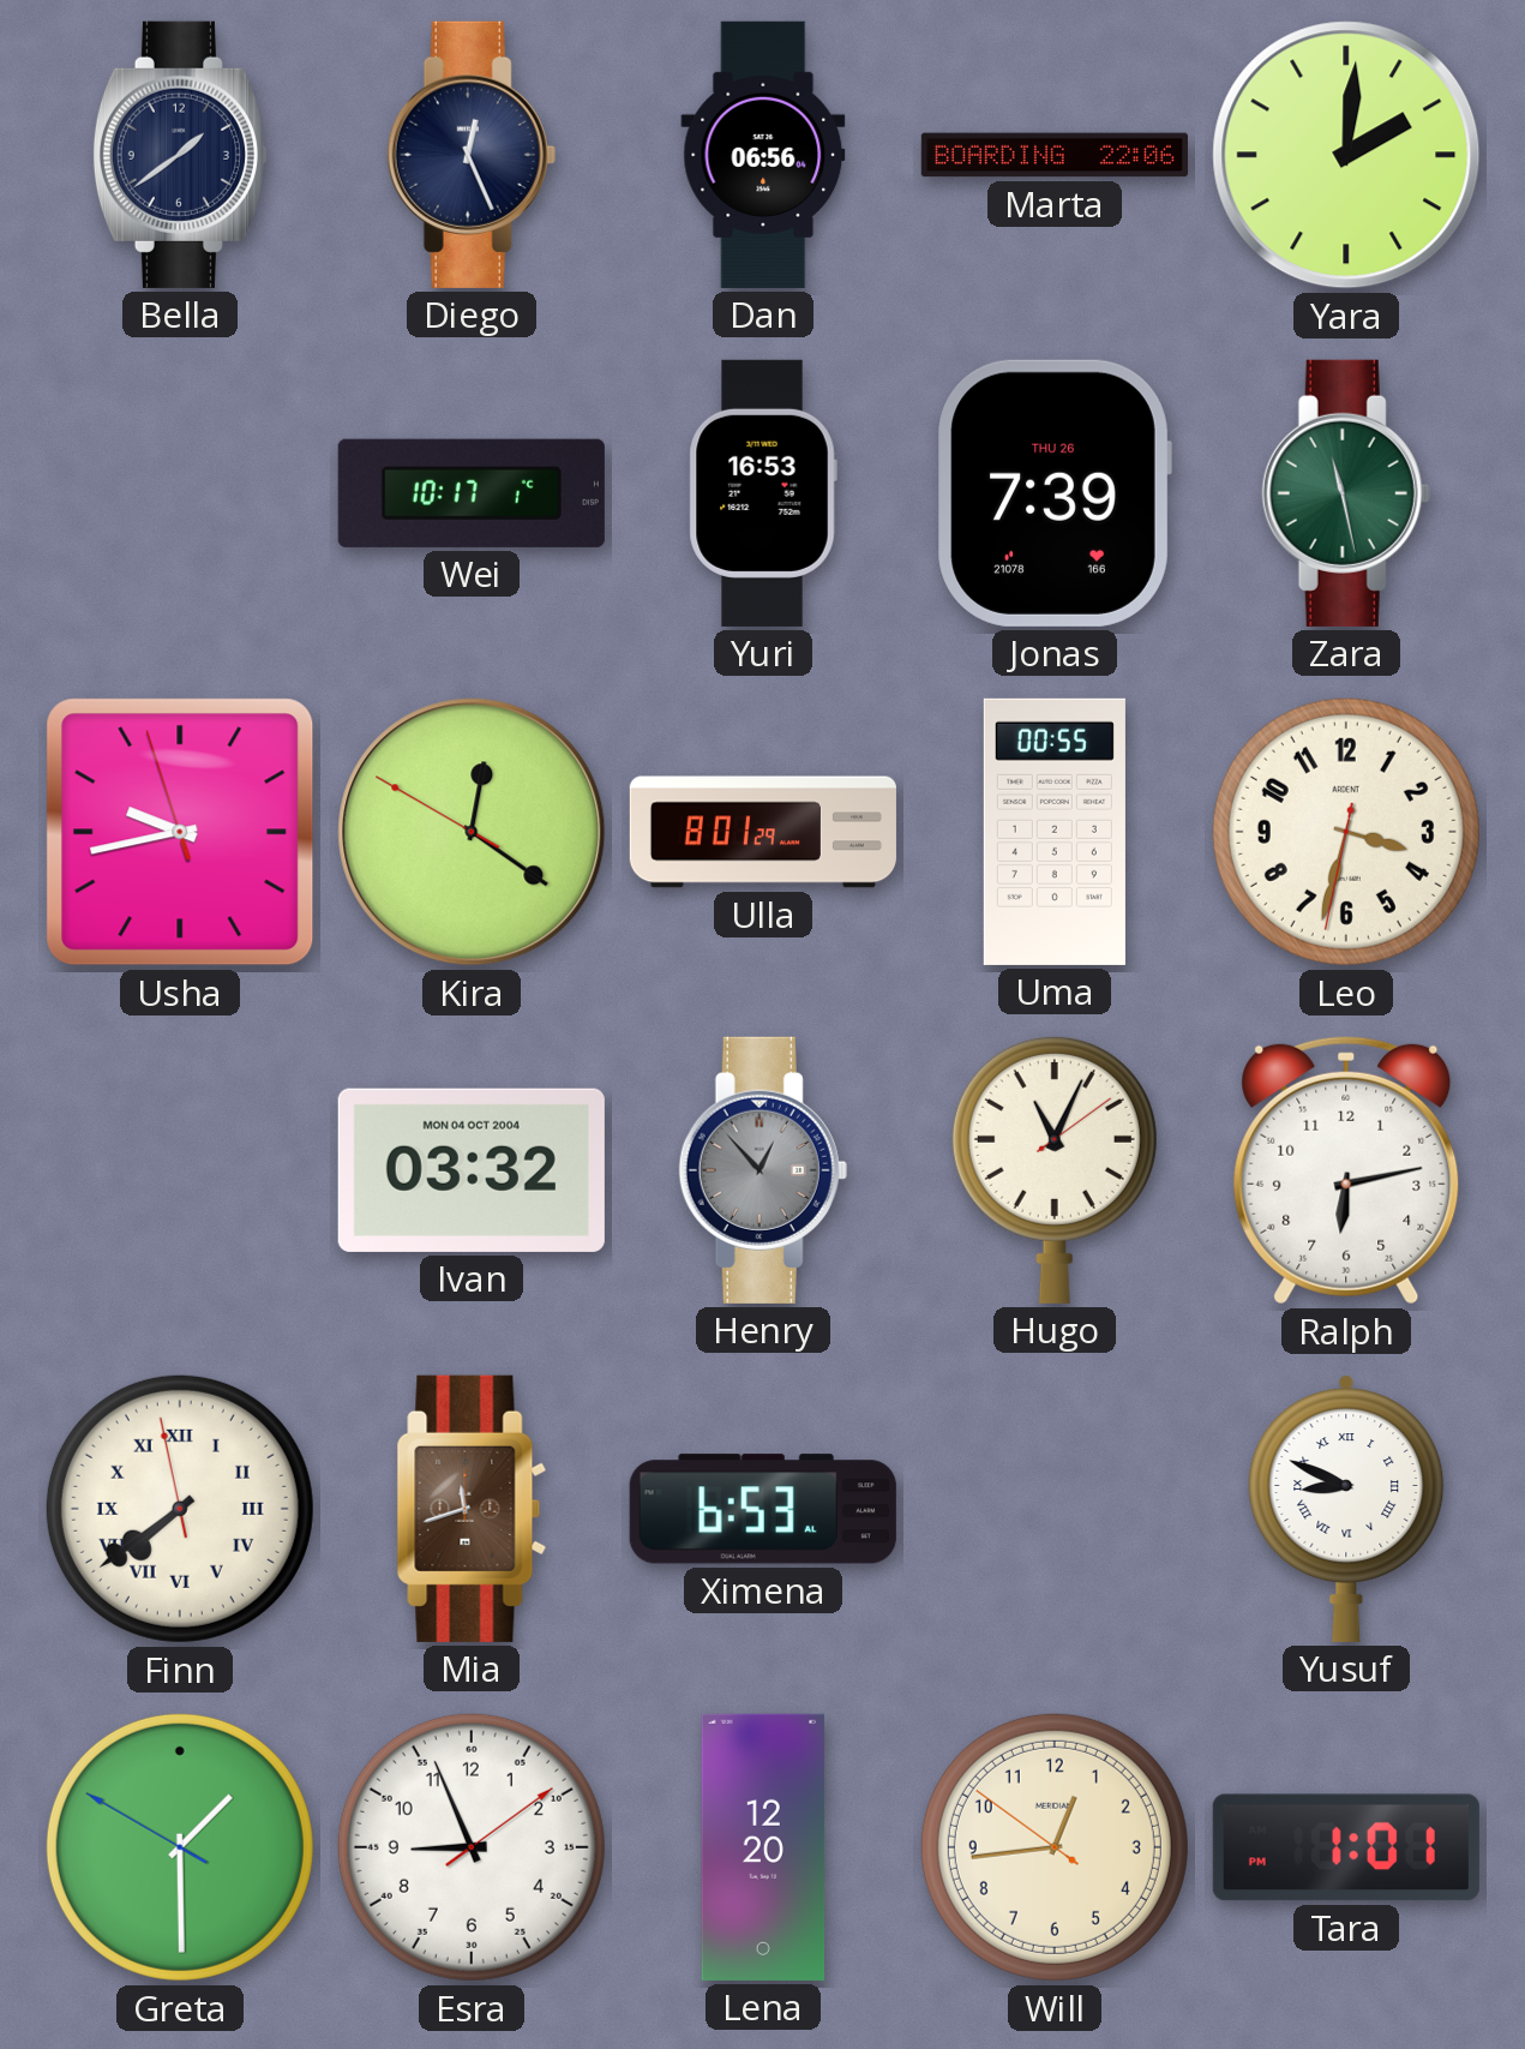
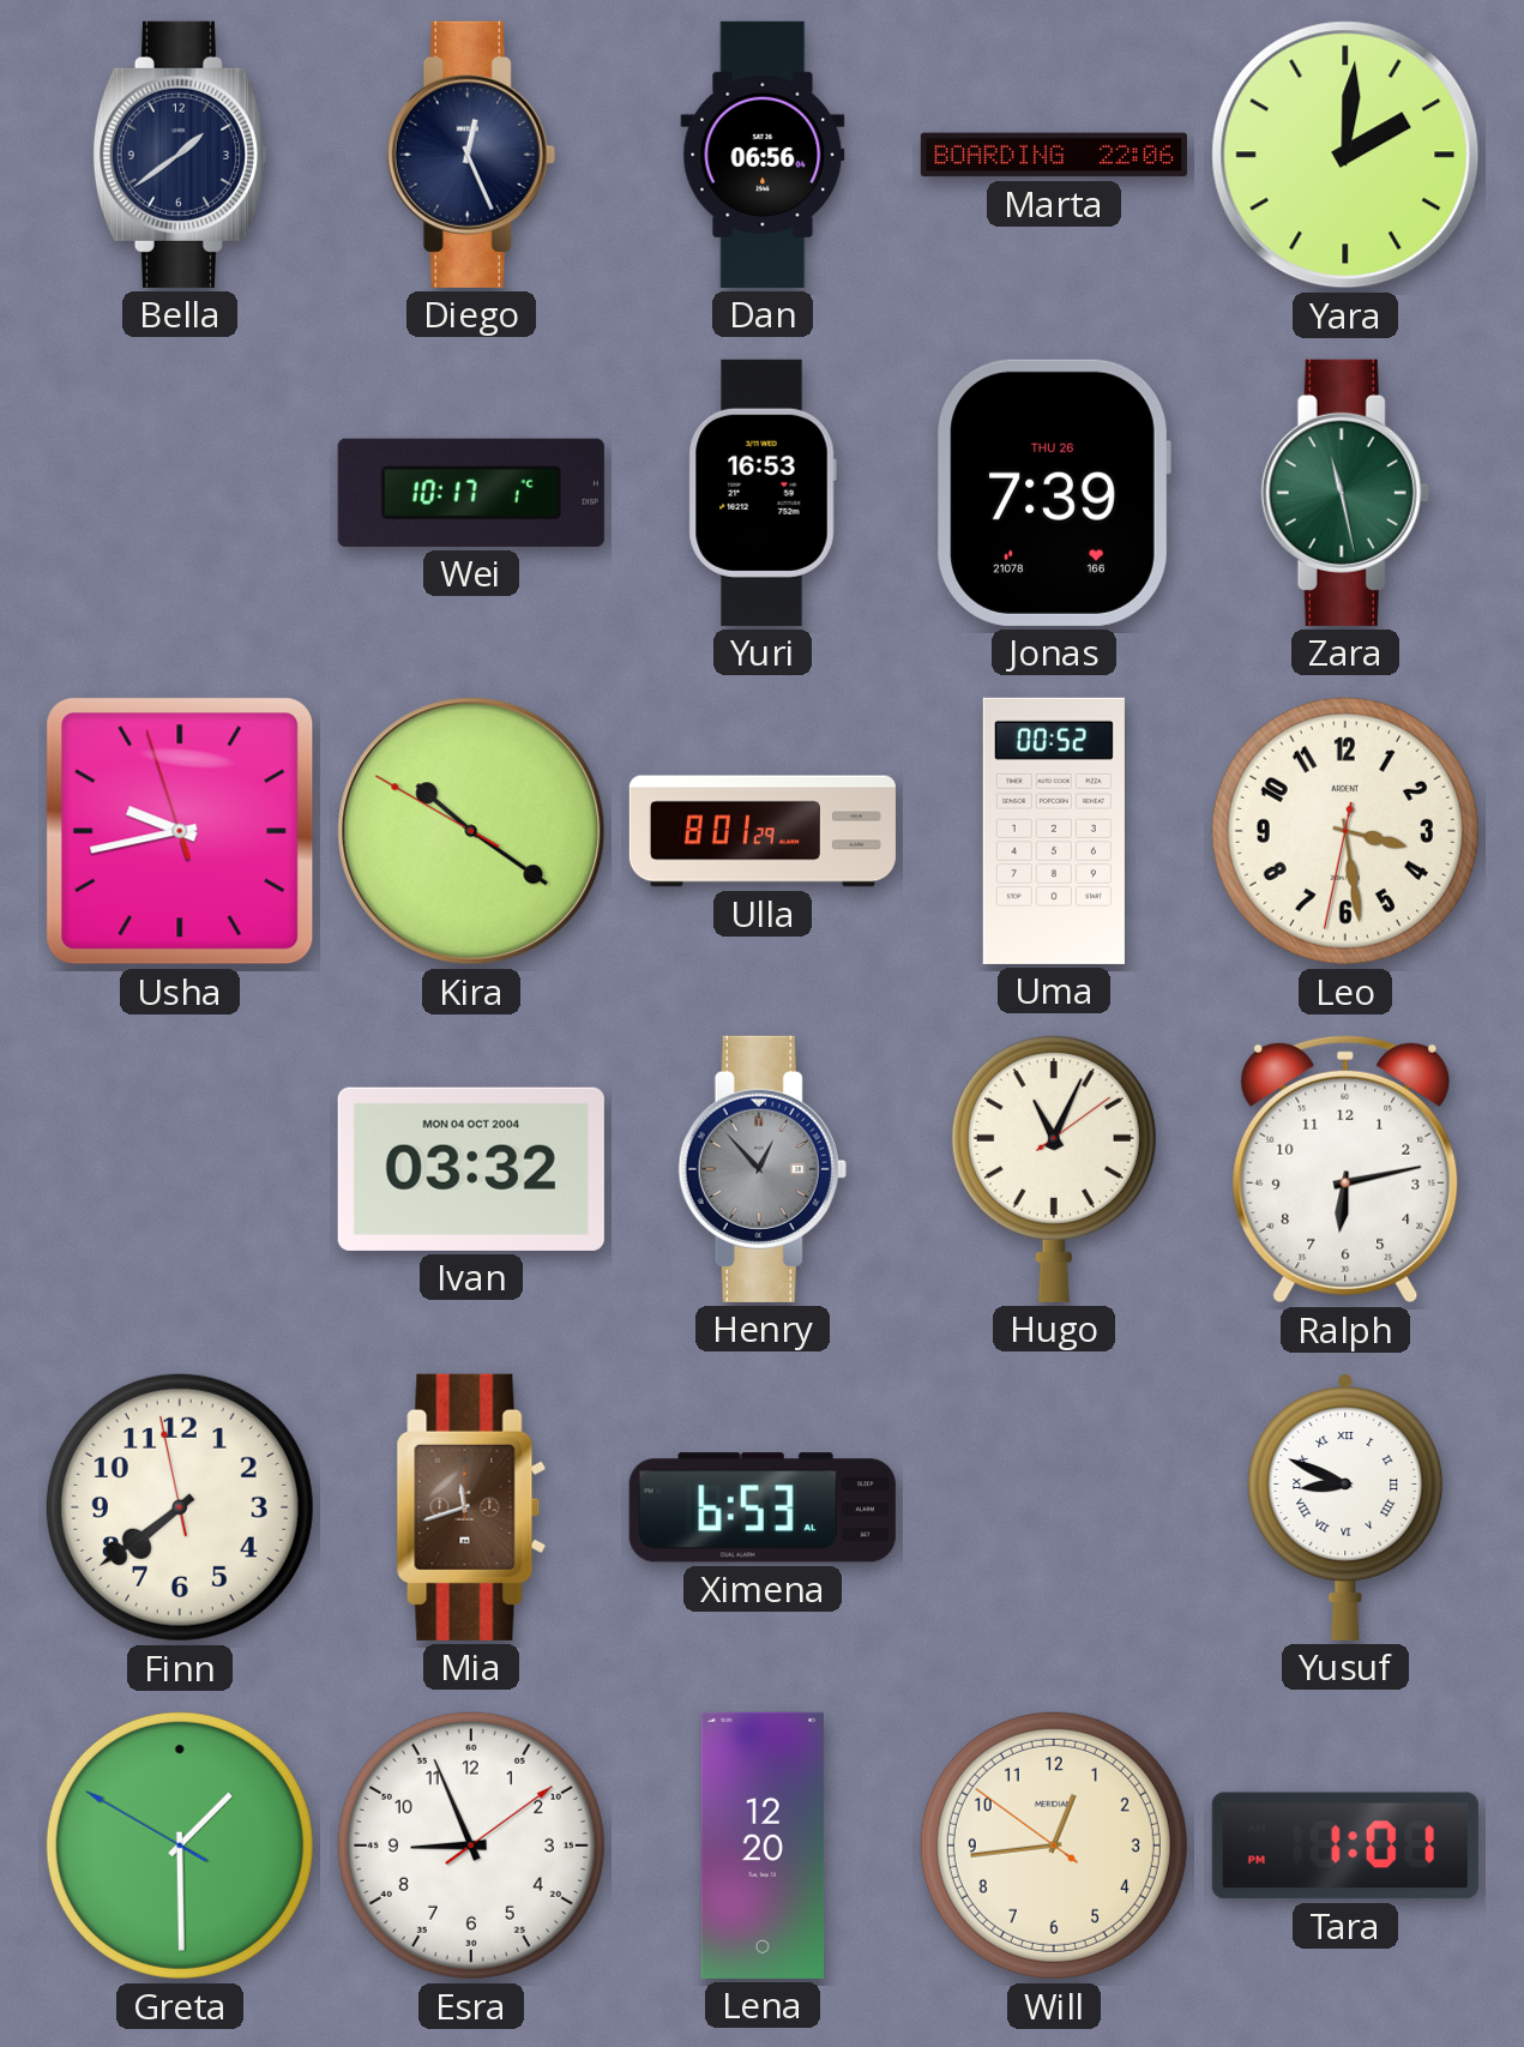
Kira: 12:20 -> 10:20
Uma: 00:55 -> 00:52
Leo: 3:32 -> 3:28
Finn numerals: Roman -> Arabic
